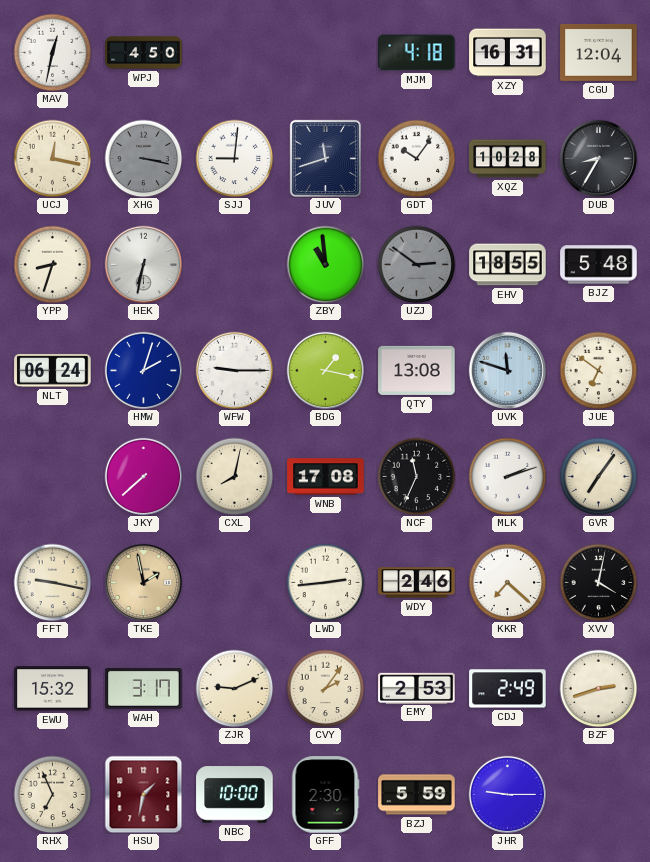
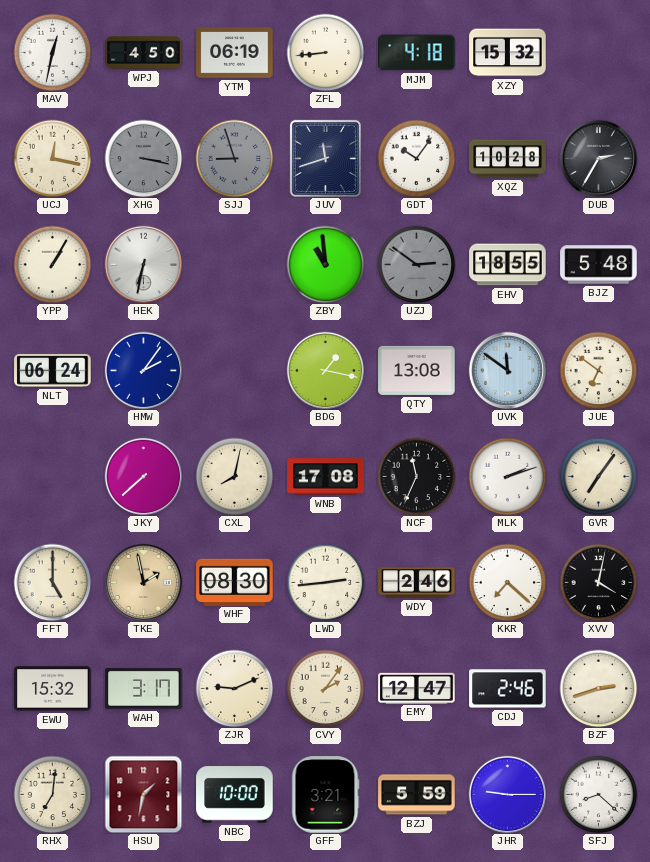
YTM: none -> 06:19
ZFL: none -> 8:44
XZY: 16:31 -> 15:32
CGU: 12:04 -> none
SJJ: 9:01 -> 8:57
SJJ dial: white -> grey
DUB: 8:35 -> 2:35
YPP: 8:33 -> 1:05
HMW: 2:03 -> 2:06
WFW: 9:15 -> none
UVK: 11:48 -> 11:51
FFT: 9:17 -> 5:00
WHF: none -> 08:30
EMY: 2:53 -> 12:47
CDJ: 2:49 -> 2:46
RHX: 6:56 -> 7:01
GFF: 2:30 -> 3:21
SFJ: none -> 8:22
